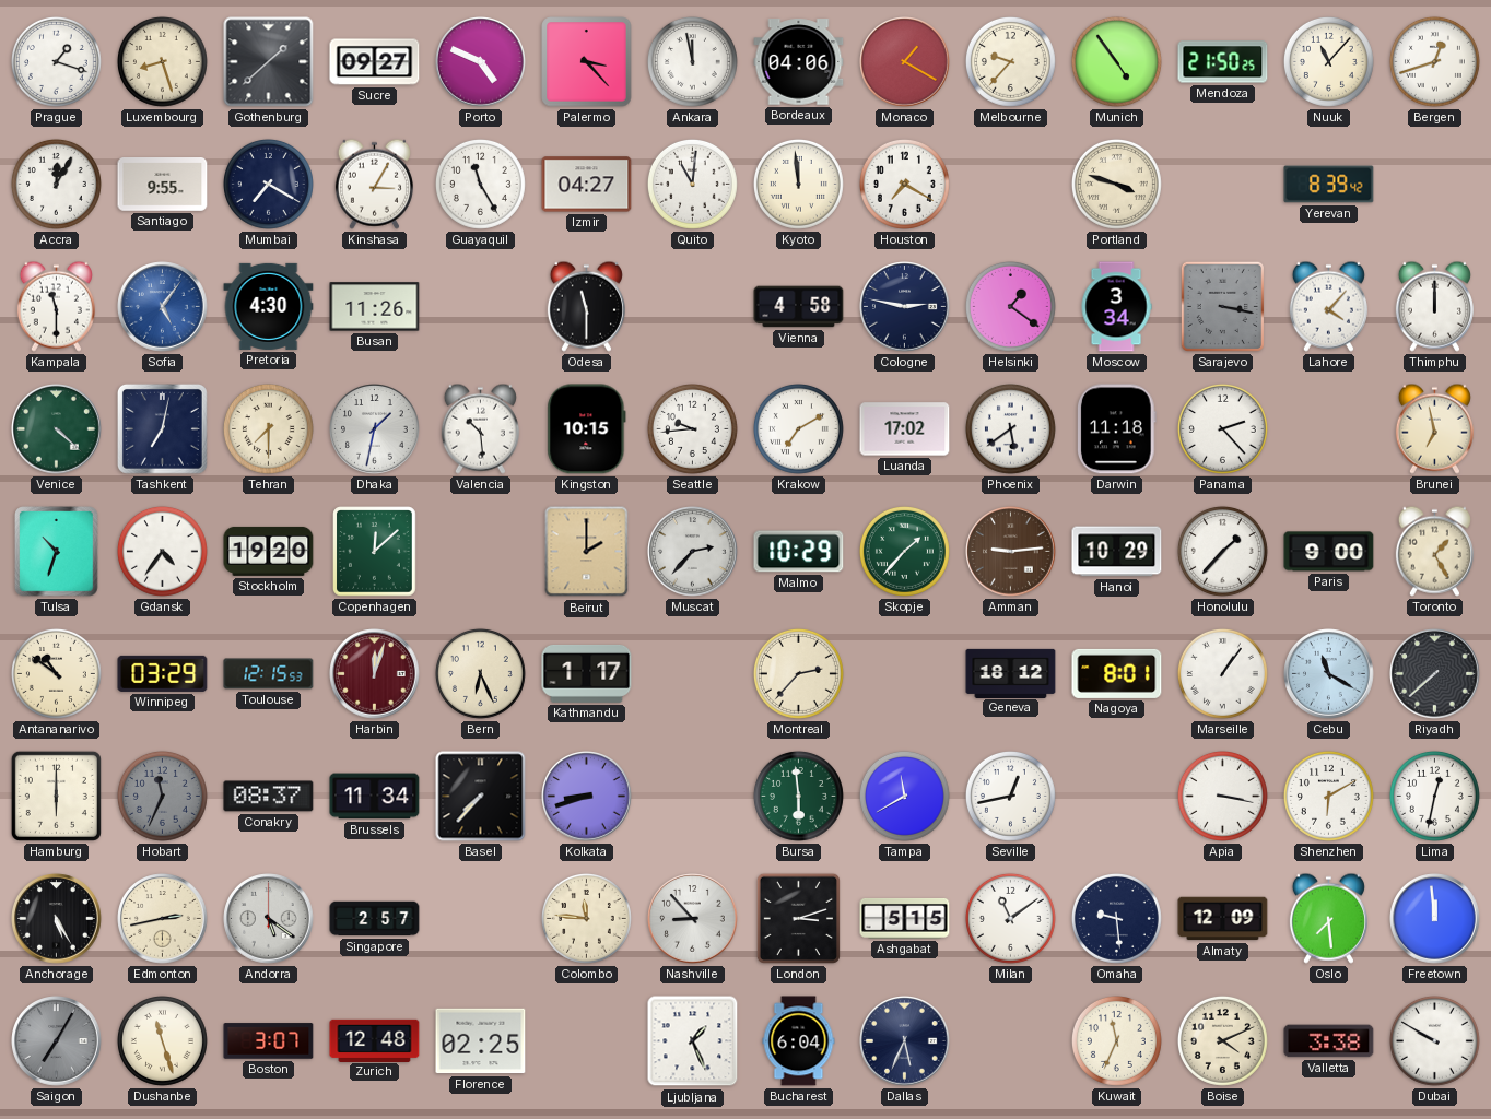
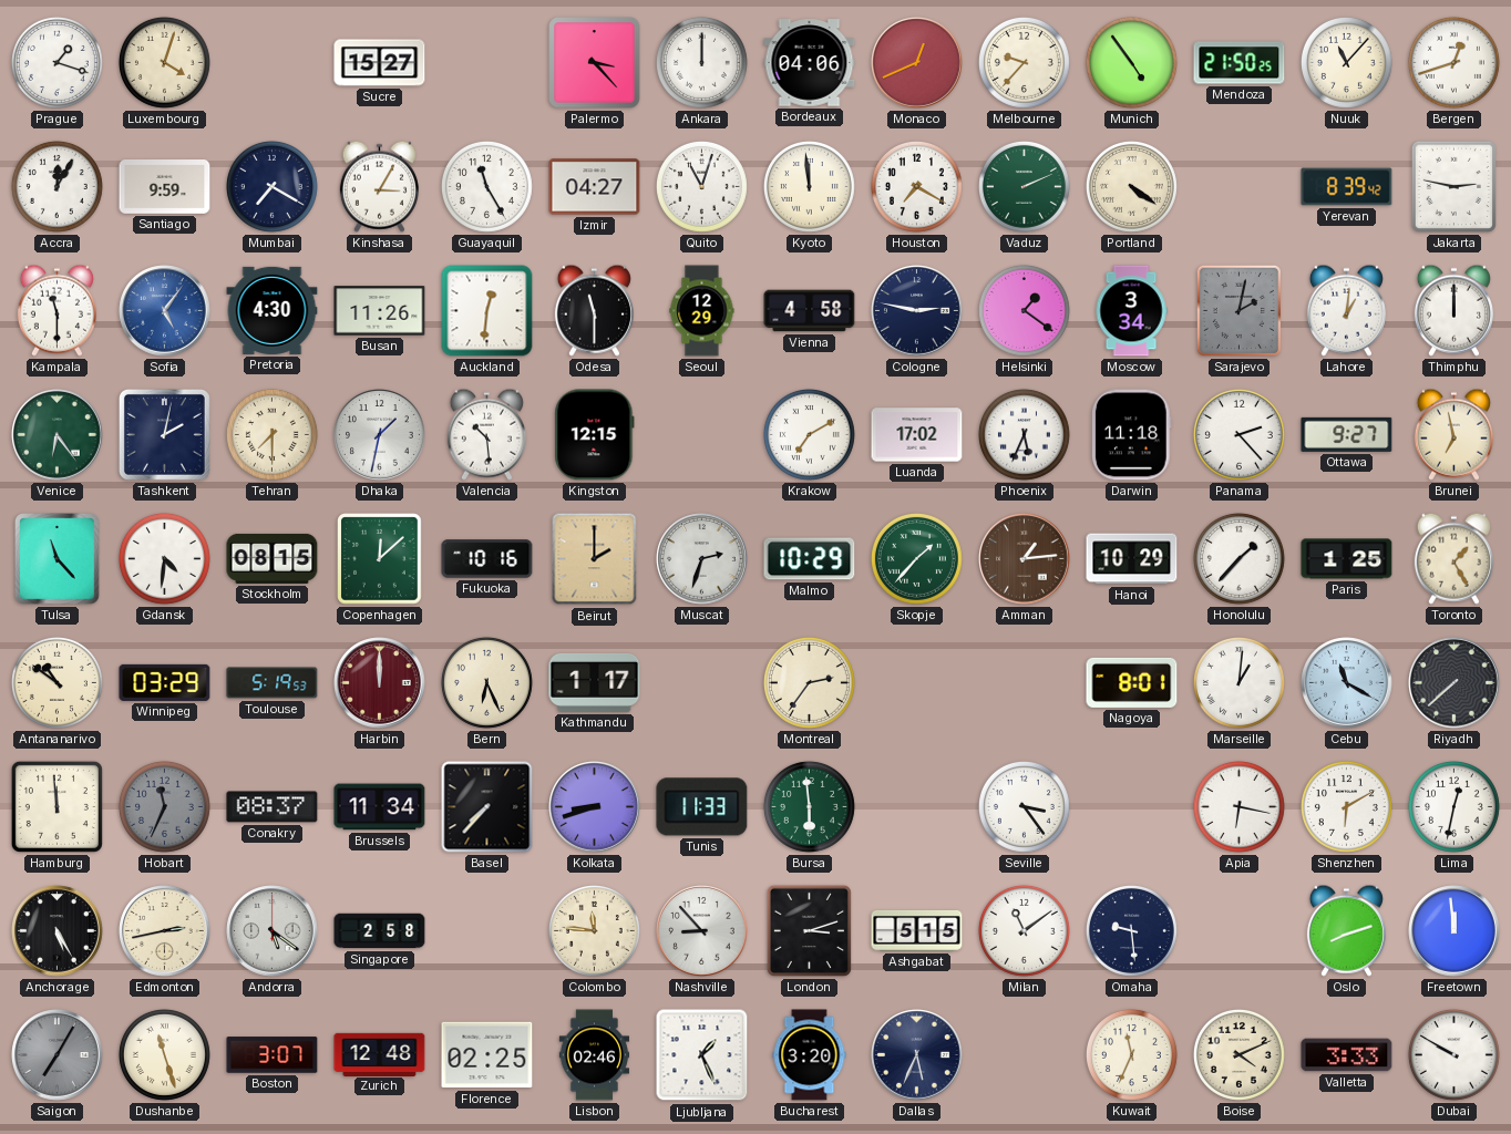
Luxembourg: 8:27 -> 4:03
Gothenburg: 1:38 -> none
Sucre: 09:27 -> 15:27
Porto: 4:49 -> none
Ankara: 11:58 -> 12:00
Monaco: 1:20 -> 12:41
Santiago: 9:55 -> 9:59
Quito: 11:01 -> 11:03
Vaduz: none -> 2:11
Portland: 3:48 -> 4:21
Jakarta: none -> 2:47
Auckland: none -> 12:31
Seoul: none -> 12:29
Sarajevo: 3:17 -> 2:02
Lahore: 4:07 -> 1:01
Venice: 4:22 -> 6:24
Tashkent: 7:02 -> 2:02
Kingston: 10:15 -> 12:15
Seattle: 9:44 -> none
Phoenix: 5:39 -> 5:34
Ottawa: none -> 9:27
Tulsa: 10:33 -> 11:23
Gdansk: 4:36 -> 4:31
Stockholm: 19:20 -> 08:15
Fukuoka: none -> 10:16
Muscat: 2:37 -> 2:33
Amman: 9:14 -> 1:14
Paris: 9:00 -> 1:25
Toulouse: 12:15 -> 5:19
Harbin: 12:03 -> 12:00
Montreal: 2:37 -> 2:36
Geneva: 18:12 -> none
Marseille: 1:06 -> 1:01
Hamburg: 6:00 -> 11:59
Tunis: none -> 11:33
Tampa: 11:40 -> none
Seville: 12:43 -> 3:24
Apia: 3:17 -> 6:17
Singapore: 2:57 -> 2:58
Almaty: 12:09 -> none
Oslo: 7:29 -> 8:12
Lisbon: none -> 02:46
Bucharest: 6:04 -> 3:20
Valletta: 3:38 -> 3:33
